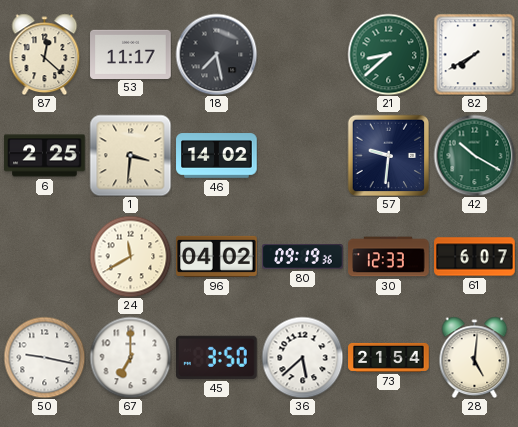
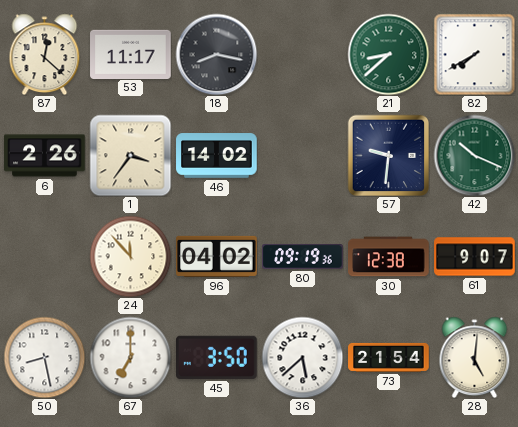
18: 7:28 -> 8:17
6: 2:25 -> 2:26
1: 3:31 -> 3:36
42: 10:20 -> 10:19
24: 11:40 -> 11:53
30: 12:33 -> 12:38
61: 6:07 -> 9:07
50: 9:17 -> 8:28
